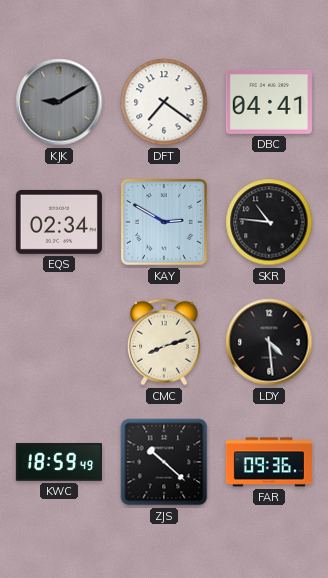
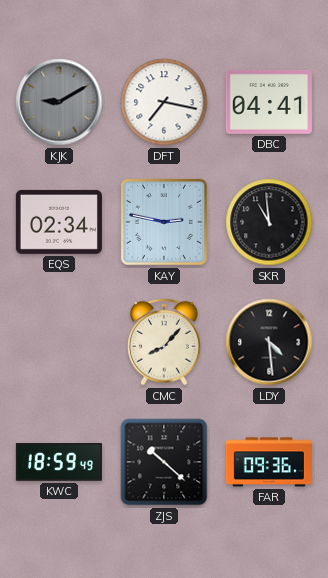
DFT: 7:21 -> 7:17
KAY: 2:50 -> 2:47
SKR: 10:46 -> 10:59
CMC: 8:12 -> 8:07
